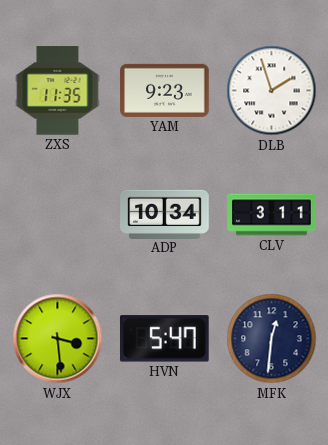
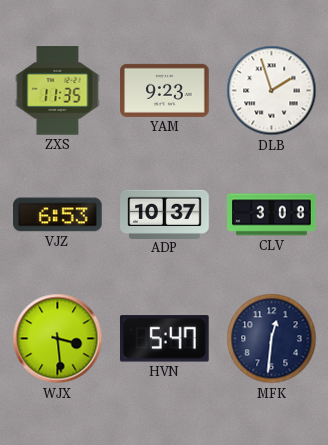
VJZ: none -> 6:53
ADP: 10:34 -> 10:37
CLV: 3:11 -> 3:08
